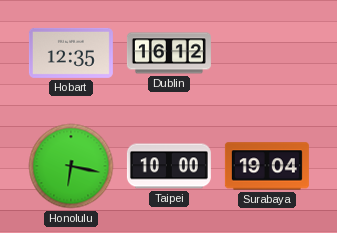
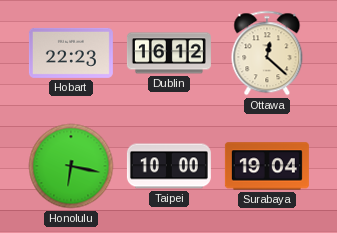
Hobart: 12:35 -> 22:23
Ottawa: none -> 12:22
